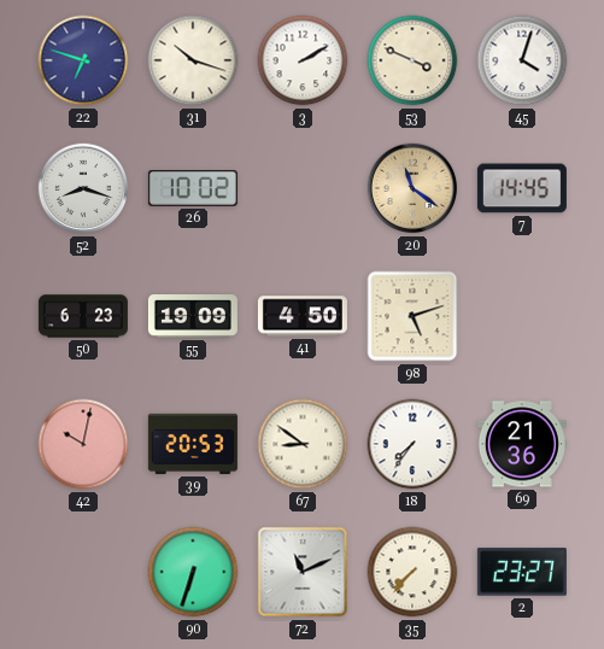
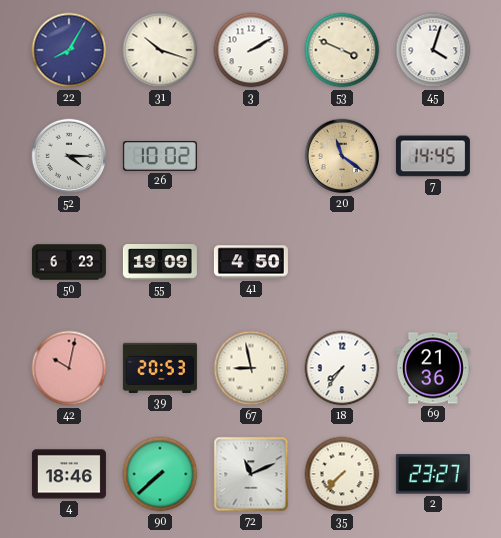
22: 6:48 -> 8:05
52: 8:18 -> 4:15
98: 5:12 -> none
67: 8:51 -> 8:58
4: none -> 18:46
90: 6:33 -> 7:38
